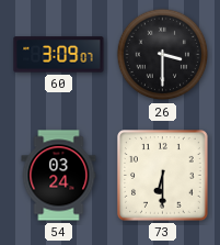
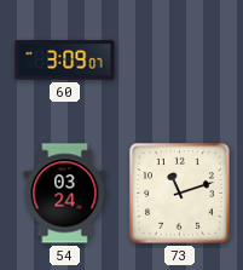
26: 3:30 -> none
73: 6:30 -> 11:12
